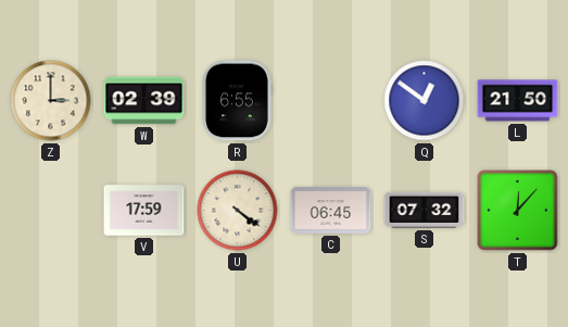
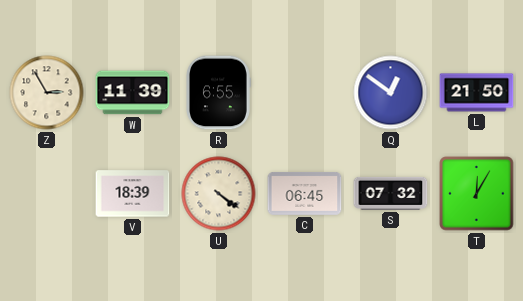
Z: 3:00 -> 2:55
W: 02:39 -> 11:39
V: 17:59 -> 18:39
T: 12:07 -> 12:05
